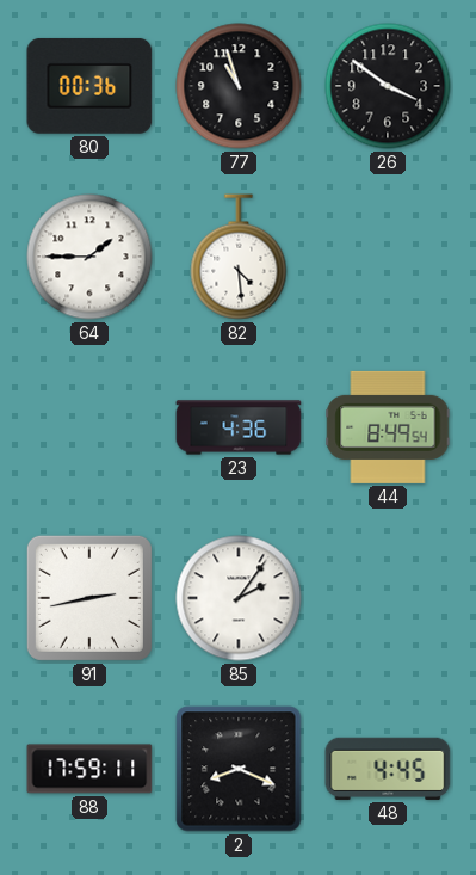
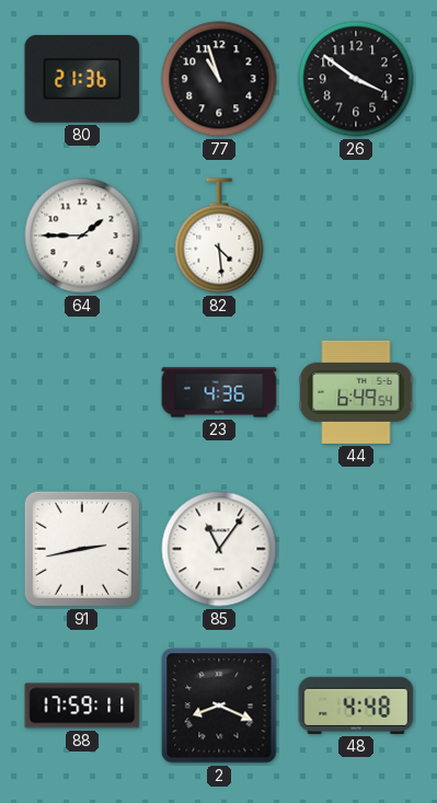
80: 00:36 -> 21:36
44: 8:49 -> 6:49
85: 2:06 -> 11:06
48: 4:45 -> 4:48
